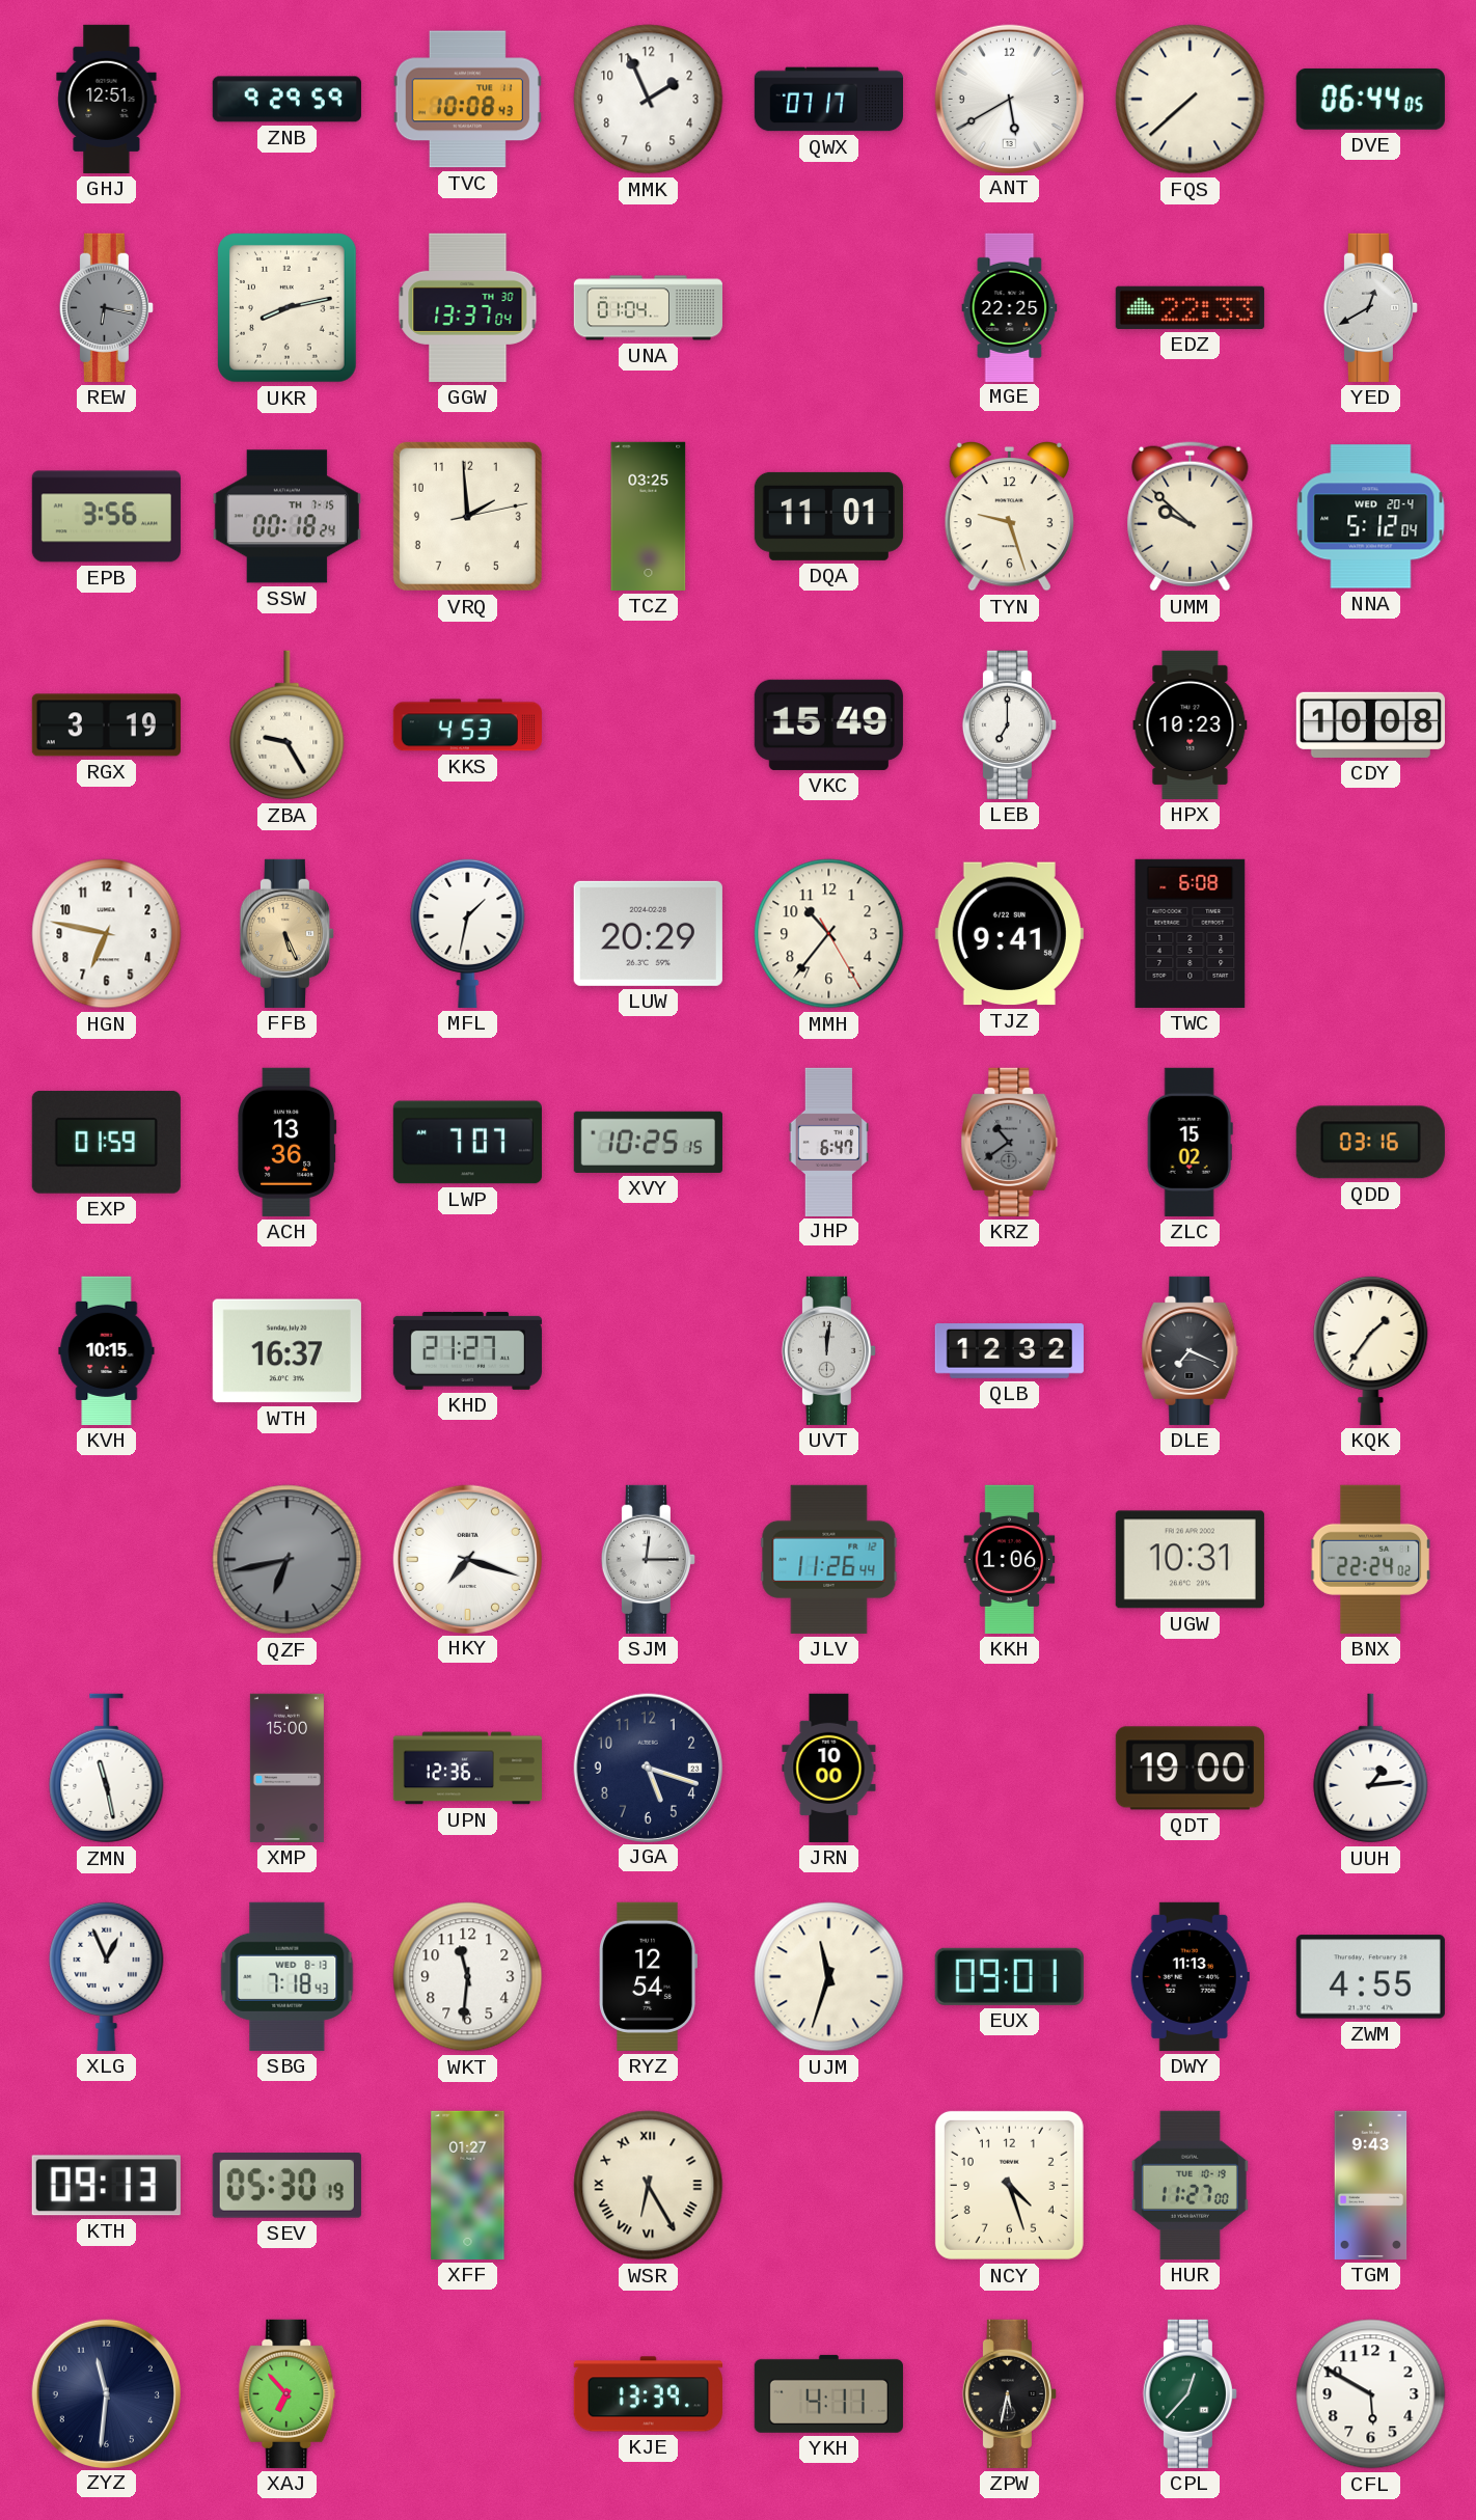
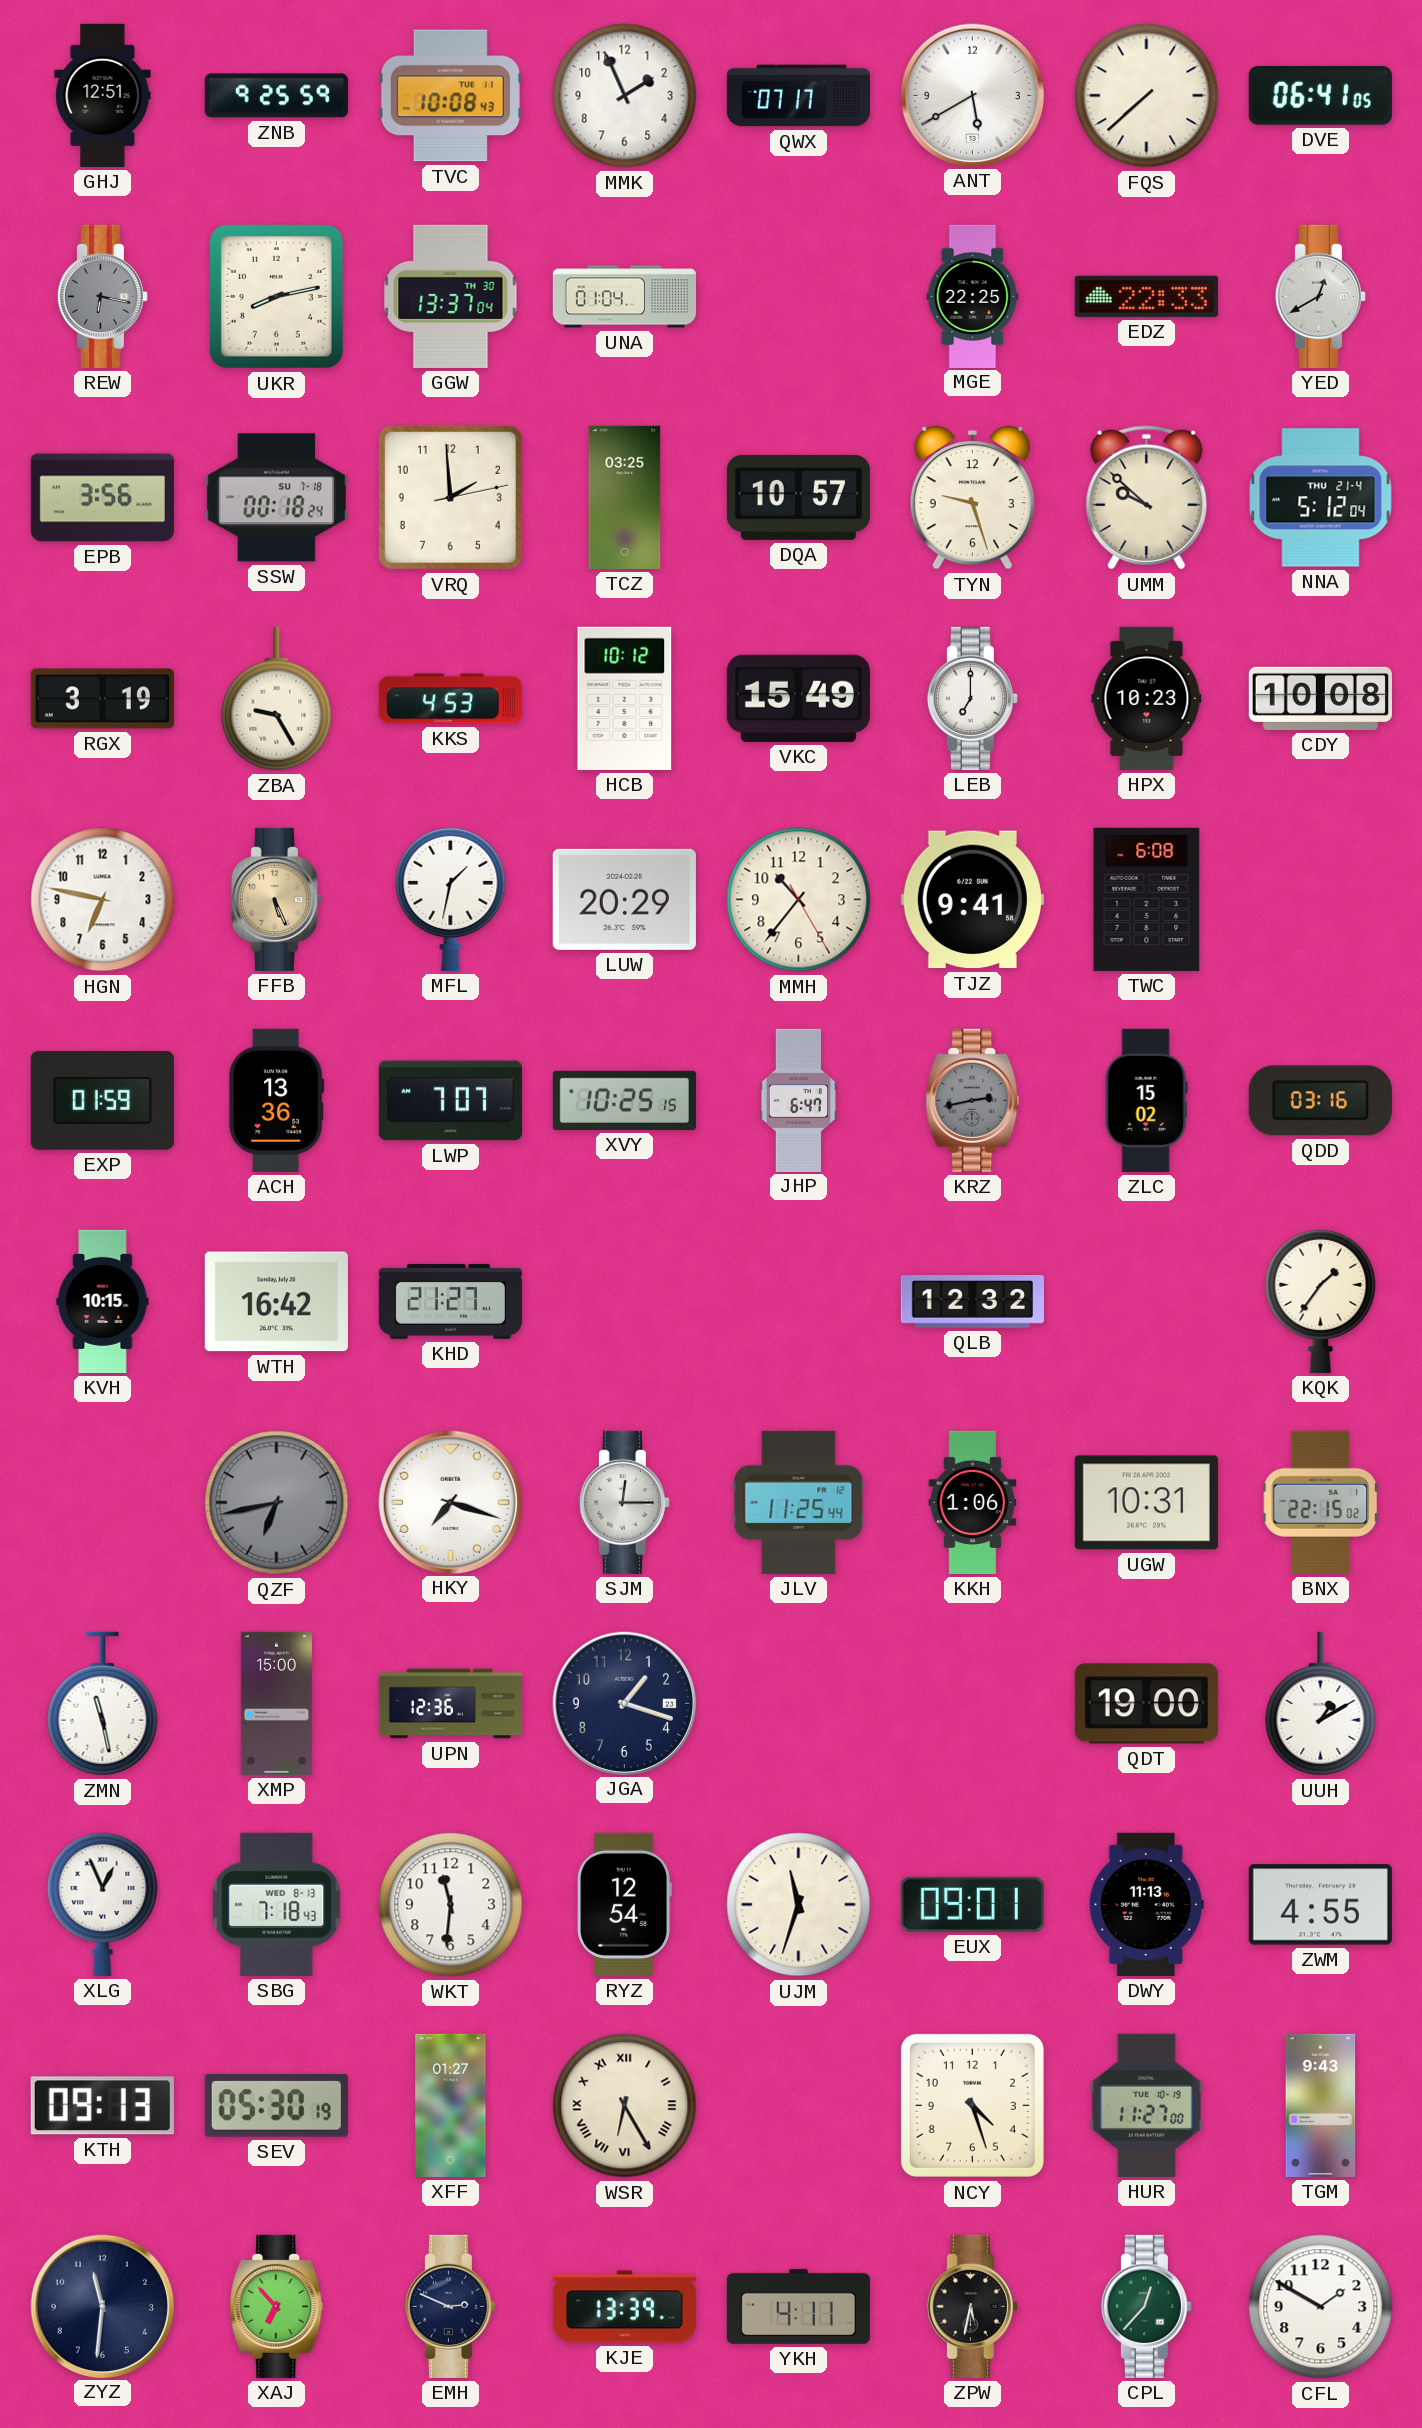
ZNB: 9:29 -> 9:25
DVE: 06:44 -> 06:41
SSW date: TH 7-15 -> SU 7-18
DQA: 11:01 -> 10:57
NNA date: WED 20-4 -> THU 21-4
HCB: none -> 10:12
KRZ: 10:39 -> 2:43
WTH: 16:37 -> 16:42
UVT: 12:01 -> none
DLE: 7:19 -> none
JLV: 11:26 -> 11:25
BNX: 22:24 -> 22:15
JGA: 5:18 -> 1:18
JRN: 10:00 -> none
UUH: 1:14 -> 1:10
EMH: none -> 2:49
CFL: 5:50 -> 1:50
